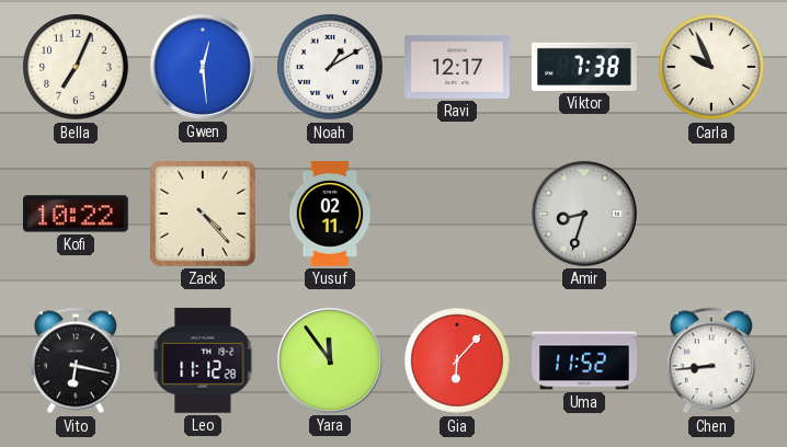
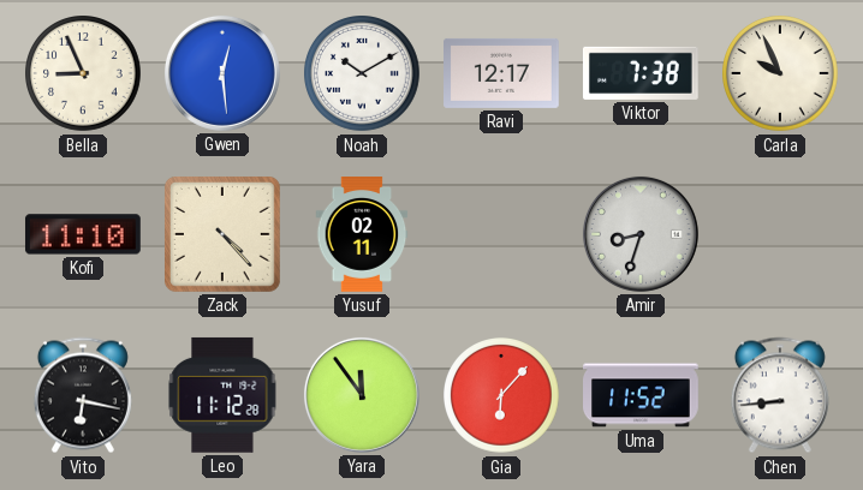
Bella: 7:04 -> 8:56
Noah: 1:10 -> 10:10
Kofi: 10:22 -> 11:10
